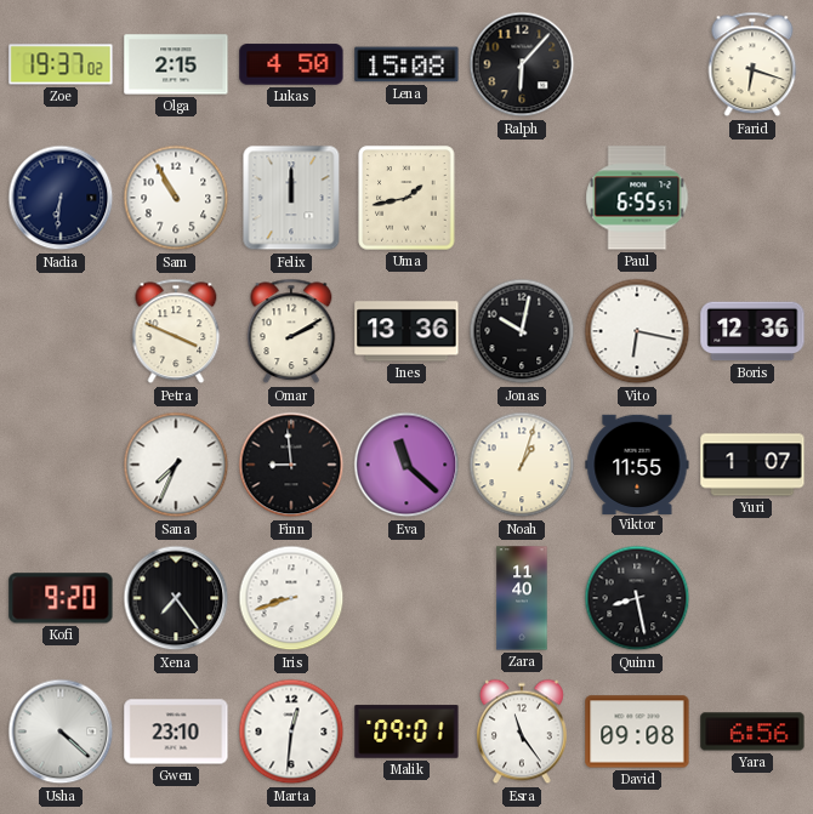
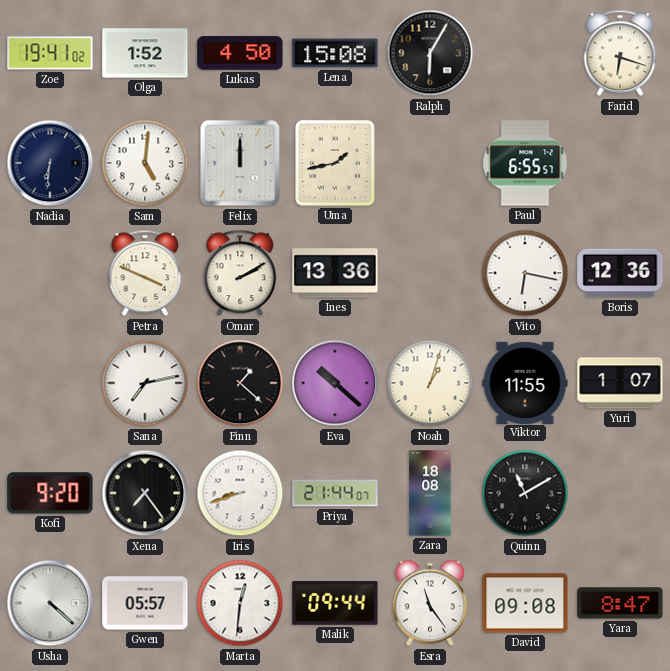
Zoe: 19:37 -> 19:41
Olga: 2:15 -> 1:52
Ralph: 6:07 -> 6:05
Sam: 10:55 -> 5:01
Jonas: 10:02 -> none
Sana: 7:34 -> 7:13
Finn: 8:59 -> 1:22
Eva: 11:22 -> 10:22
Priya: none -> 21:44
Zara: 11:40 -> 18:08
Quinn: 8:28 -> 11:10
Gwen: 23:10 -> 05:57
Malik: 09:01 -> 09:44
Yara: 6:56 -> 8:47
